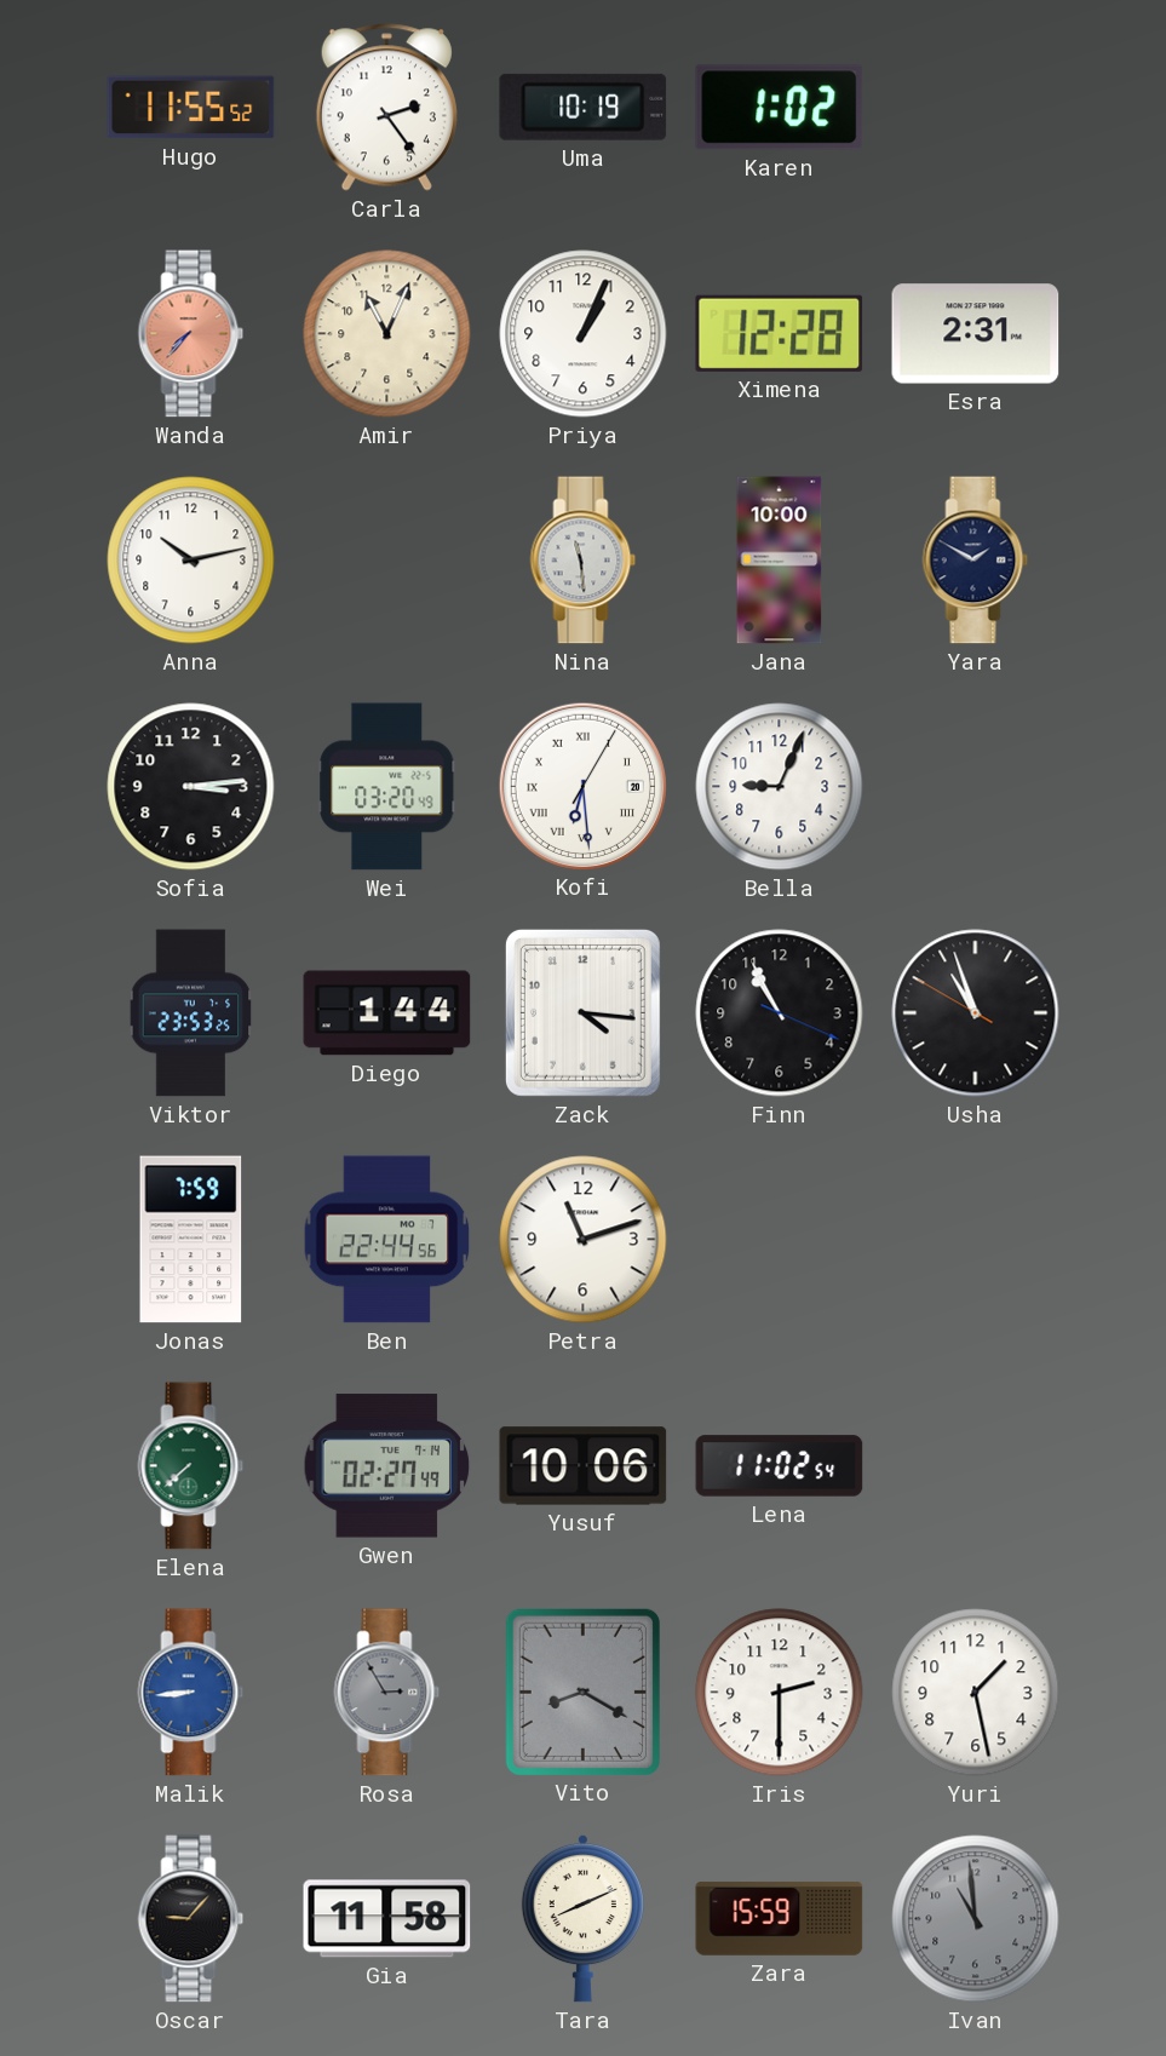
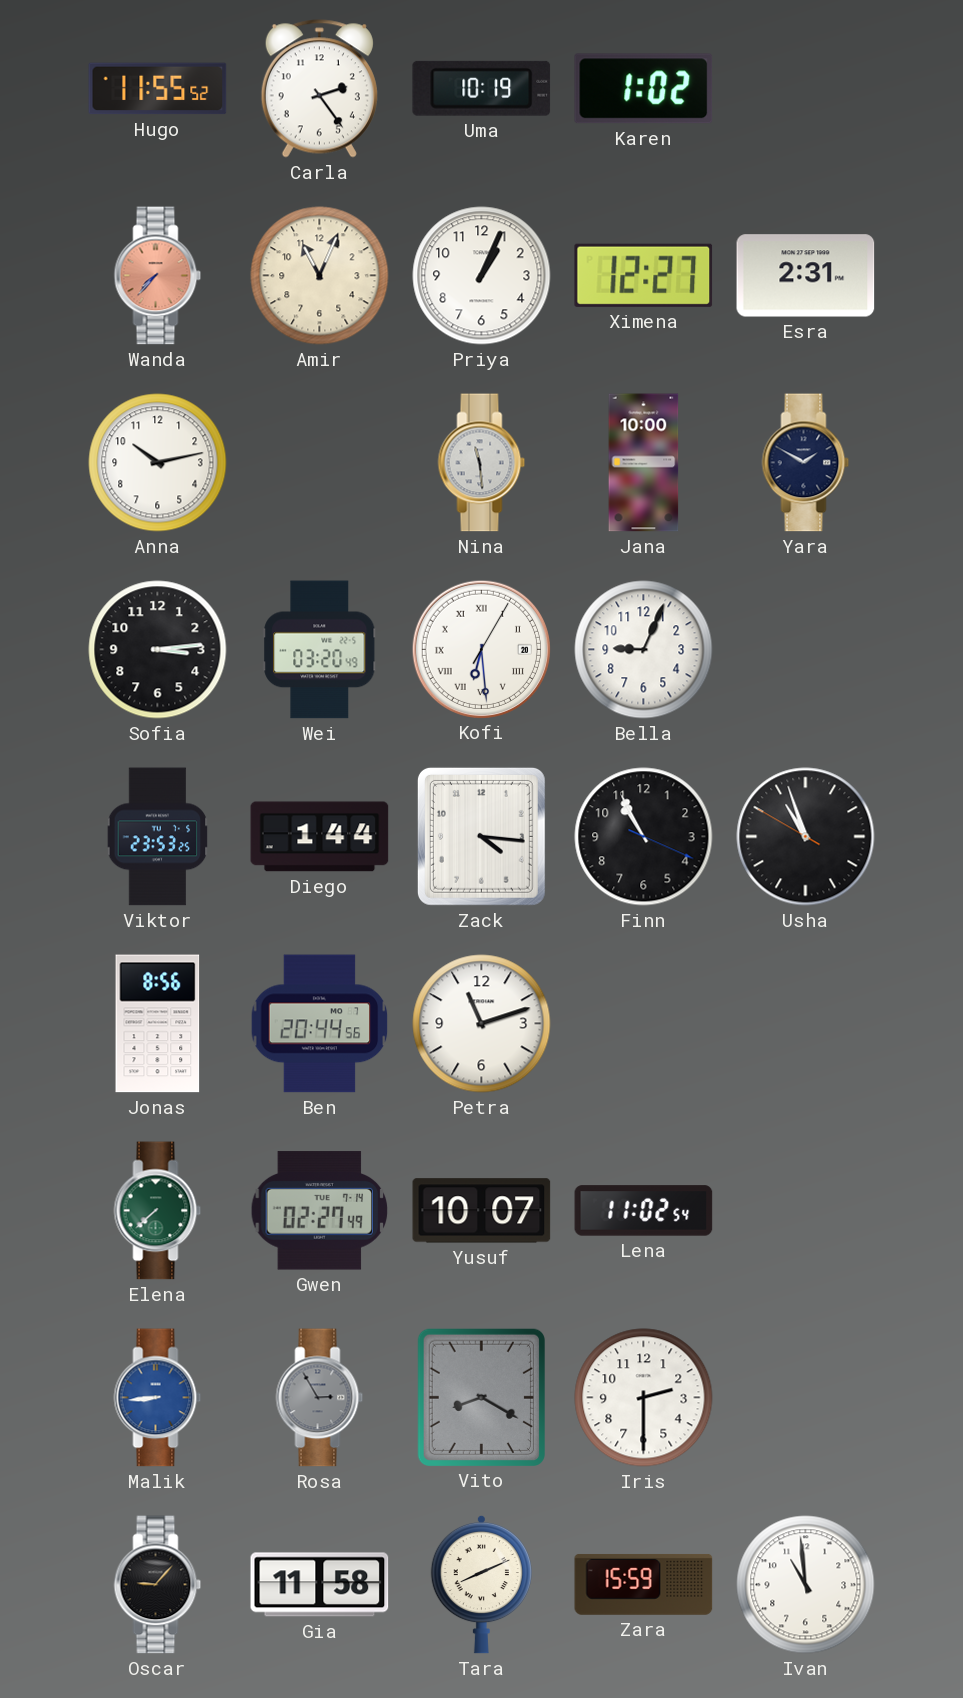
Ximena: 12:28 -> 12:27
Jonas: 7:59 -> 8:56
Ben: 22:44 -> 20:44
Yusuf: 10:06 -> 10:07
Yuri: 1:28 -> none
Ivan dial: grey -> white
